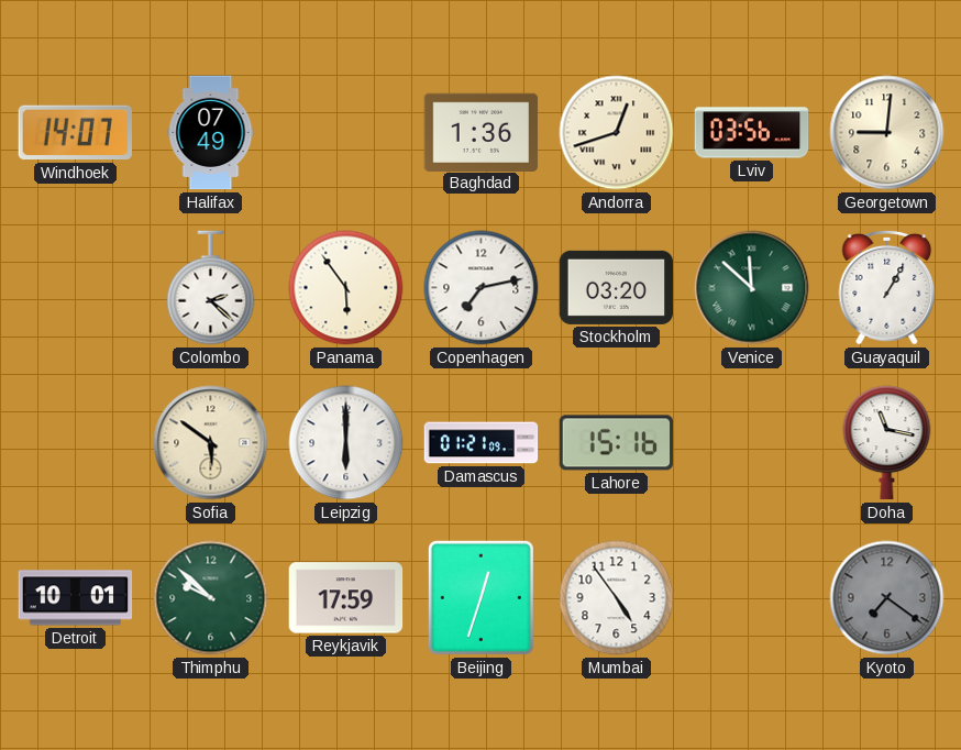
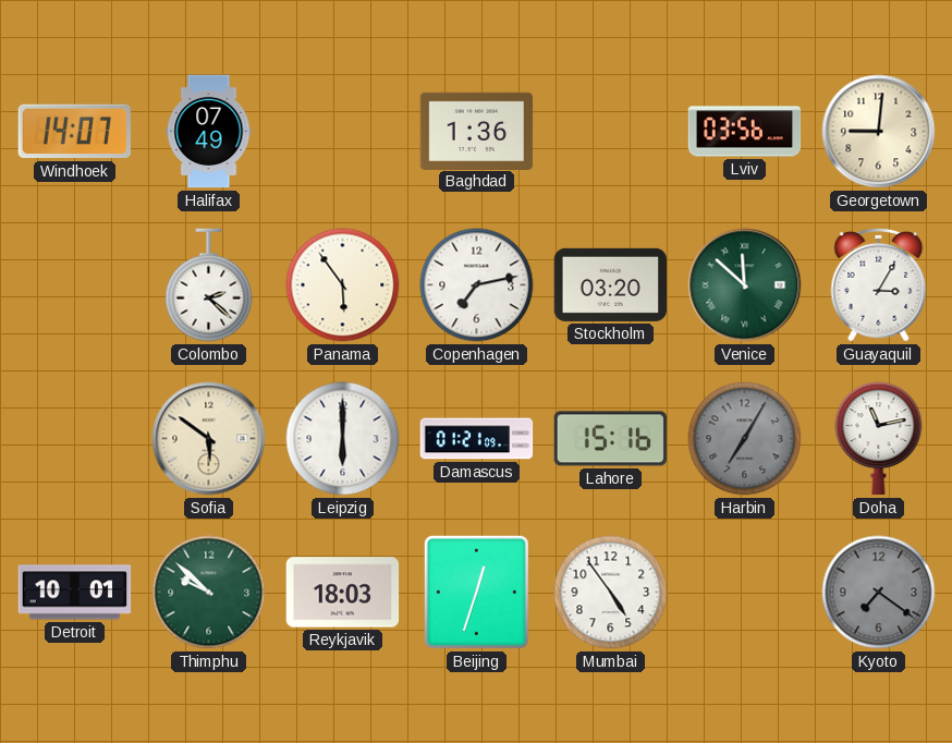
Andorra: 12:42 -> none
Guayaquil: 1:05 -> 3:05
Harbin: none -> 7:05
Doha: 11:17 -> 11:13
Reykjavik: 17:59 -> 18:03
